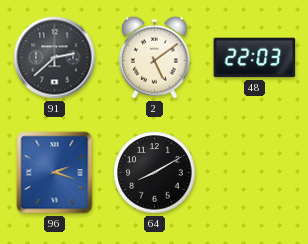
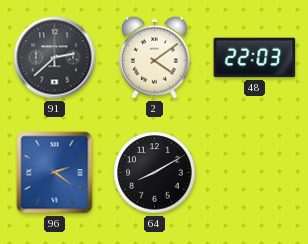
2: 5:09 -> 4:09
96: 2:18 -> 2:21
